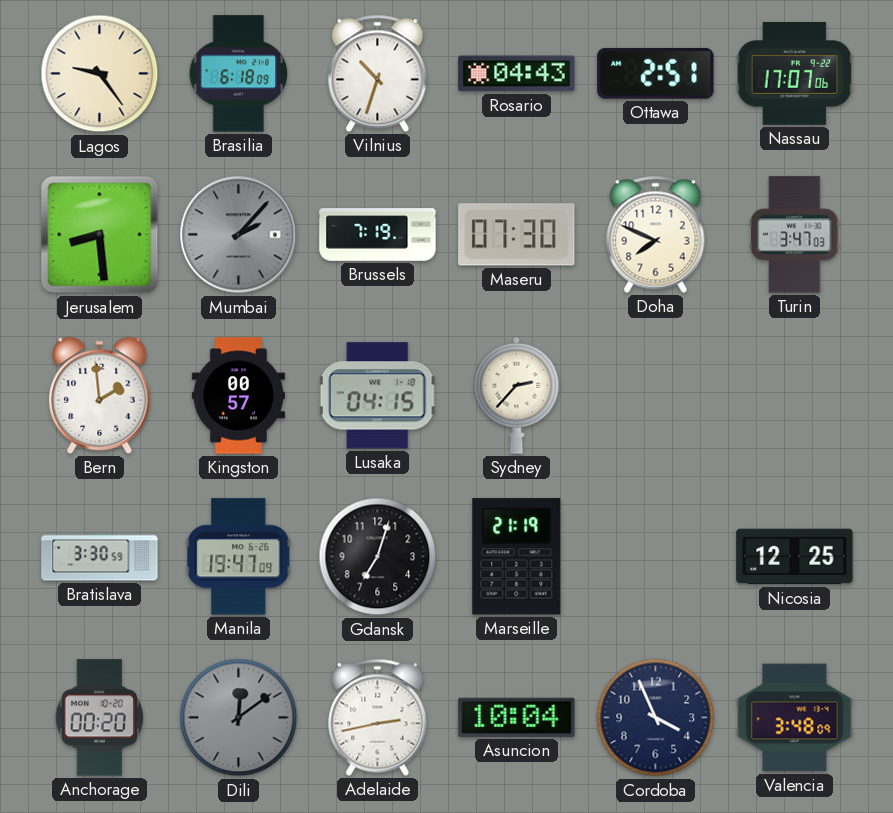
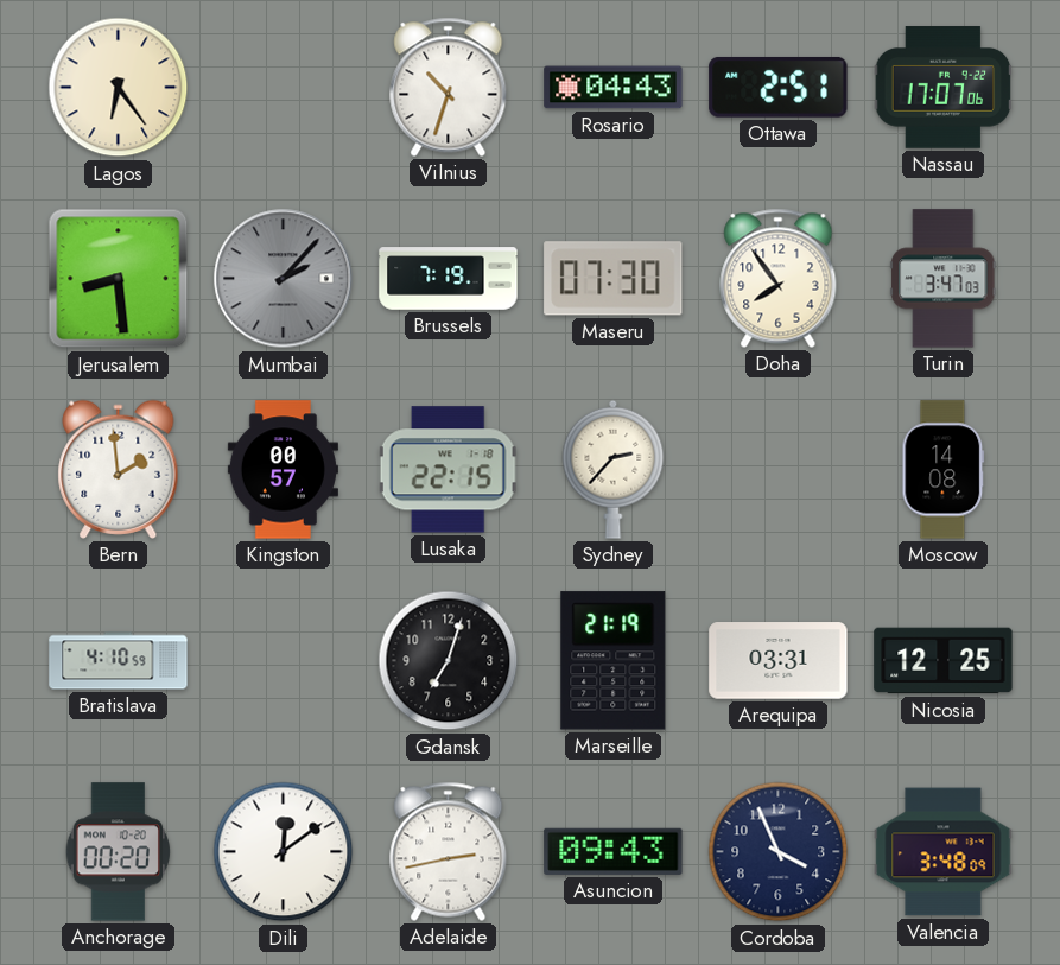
Lagos: 9:24 -> 6:24
Brasilia: 6:18 -> none
Doha: 7:49 -> 7:54
Lusaka: 04:15 -> 22:15
Moscow: none -> 14:08
Bratislava: 3:30 -> 4:10
Manila: 19:47 -> none
Arequipa: none -> 03:31
Dili dial: grey -> white
Asuncion: 10:04 -> 09:43
